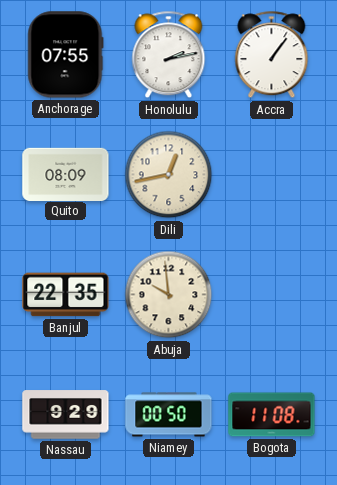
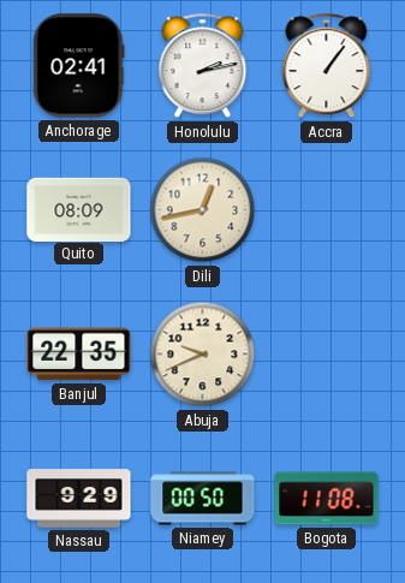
Anchorage: 07:55 -> 02:41
Abuja: 9:59 -> 9:41
